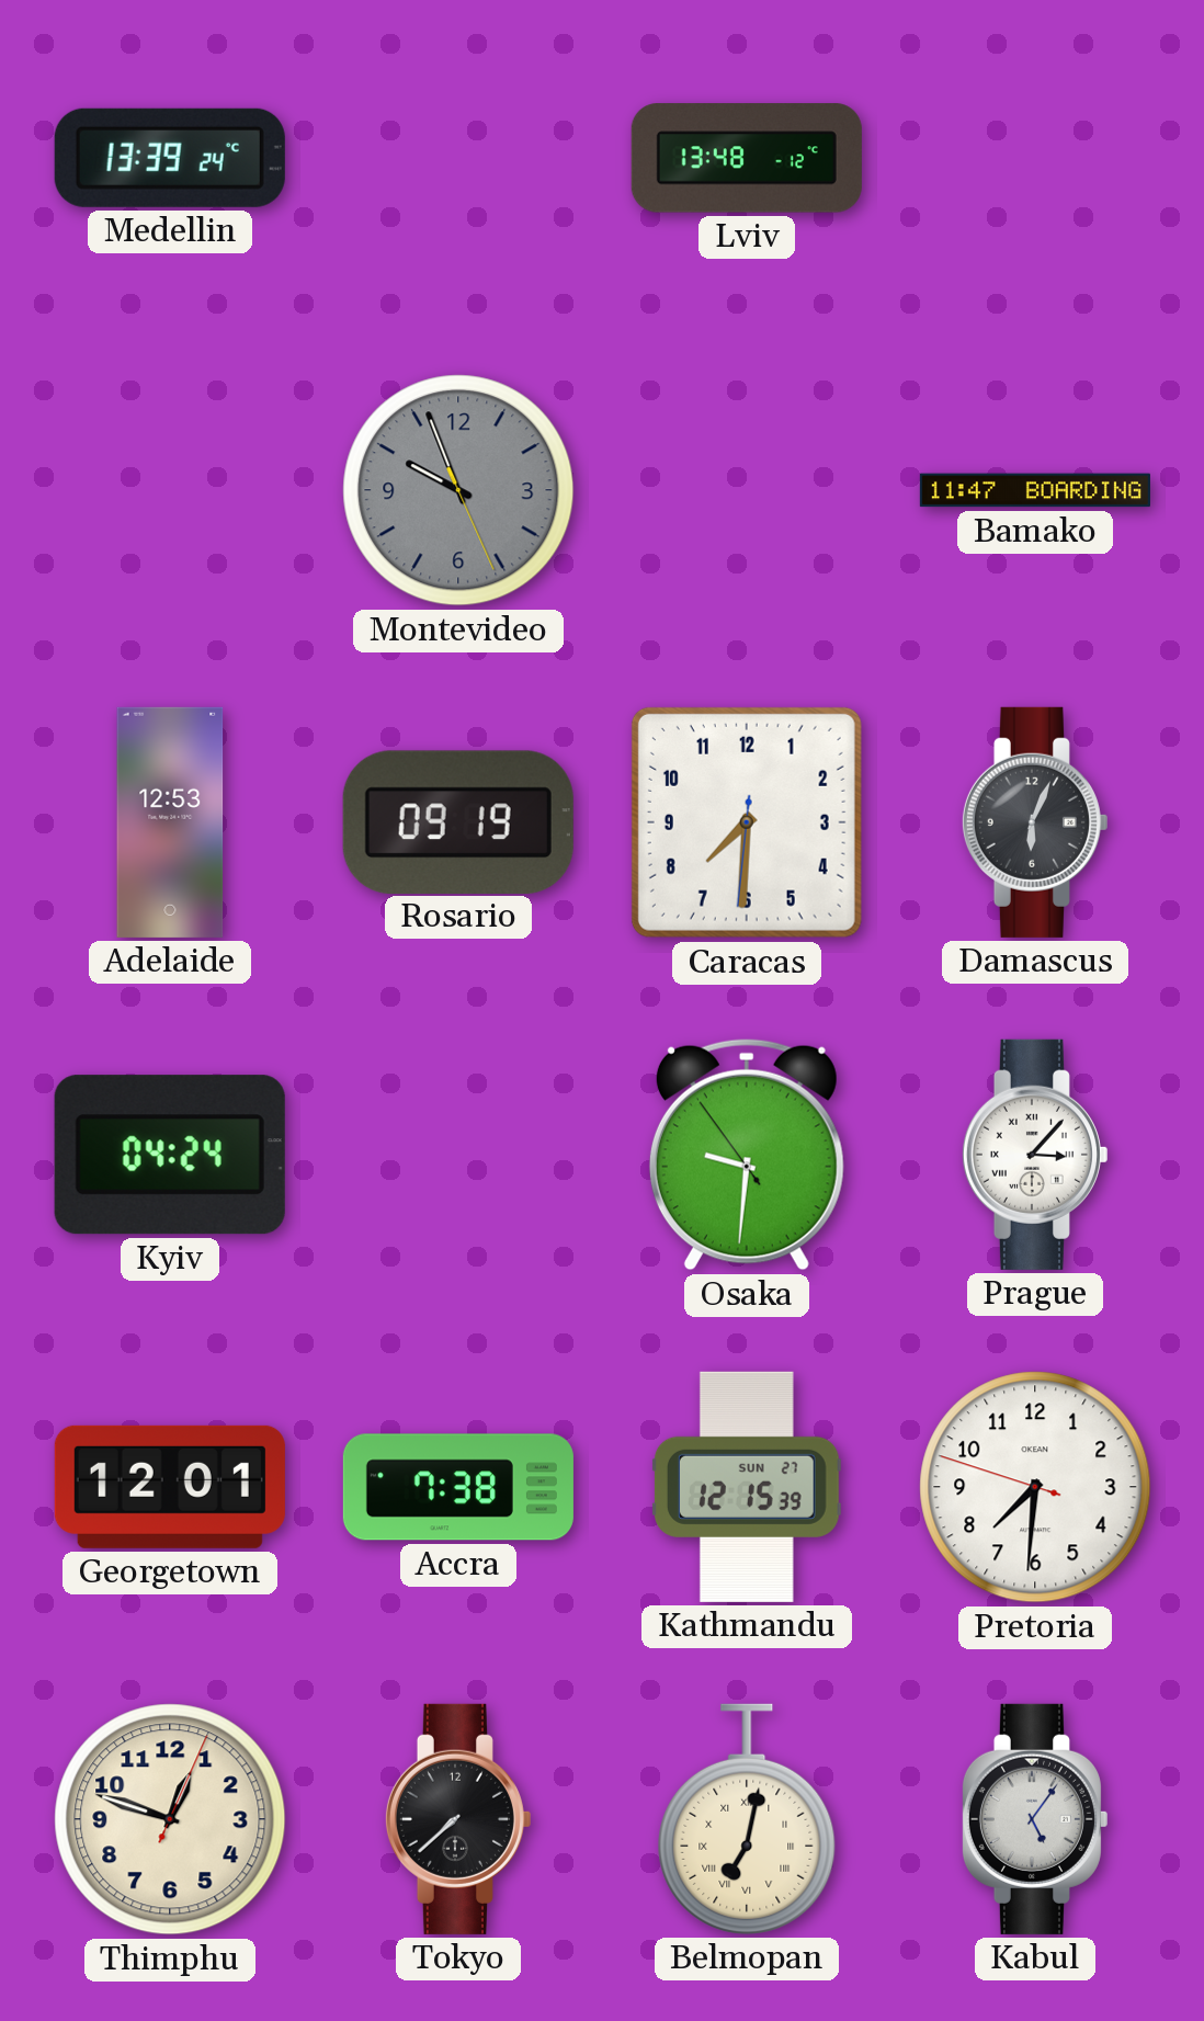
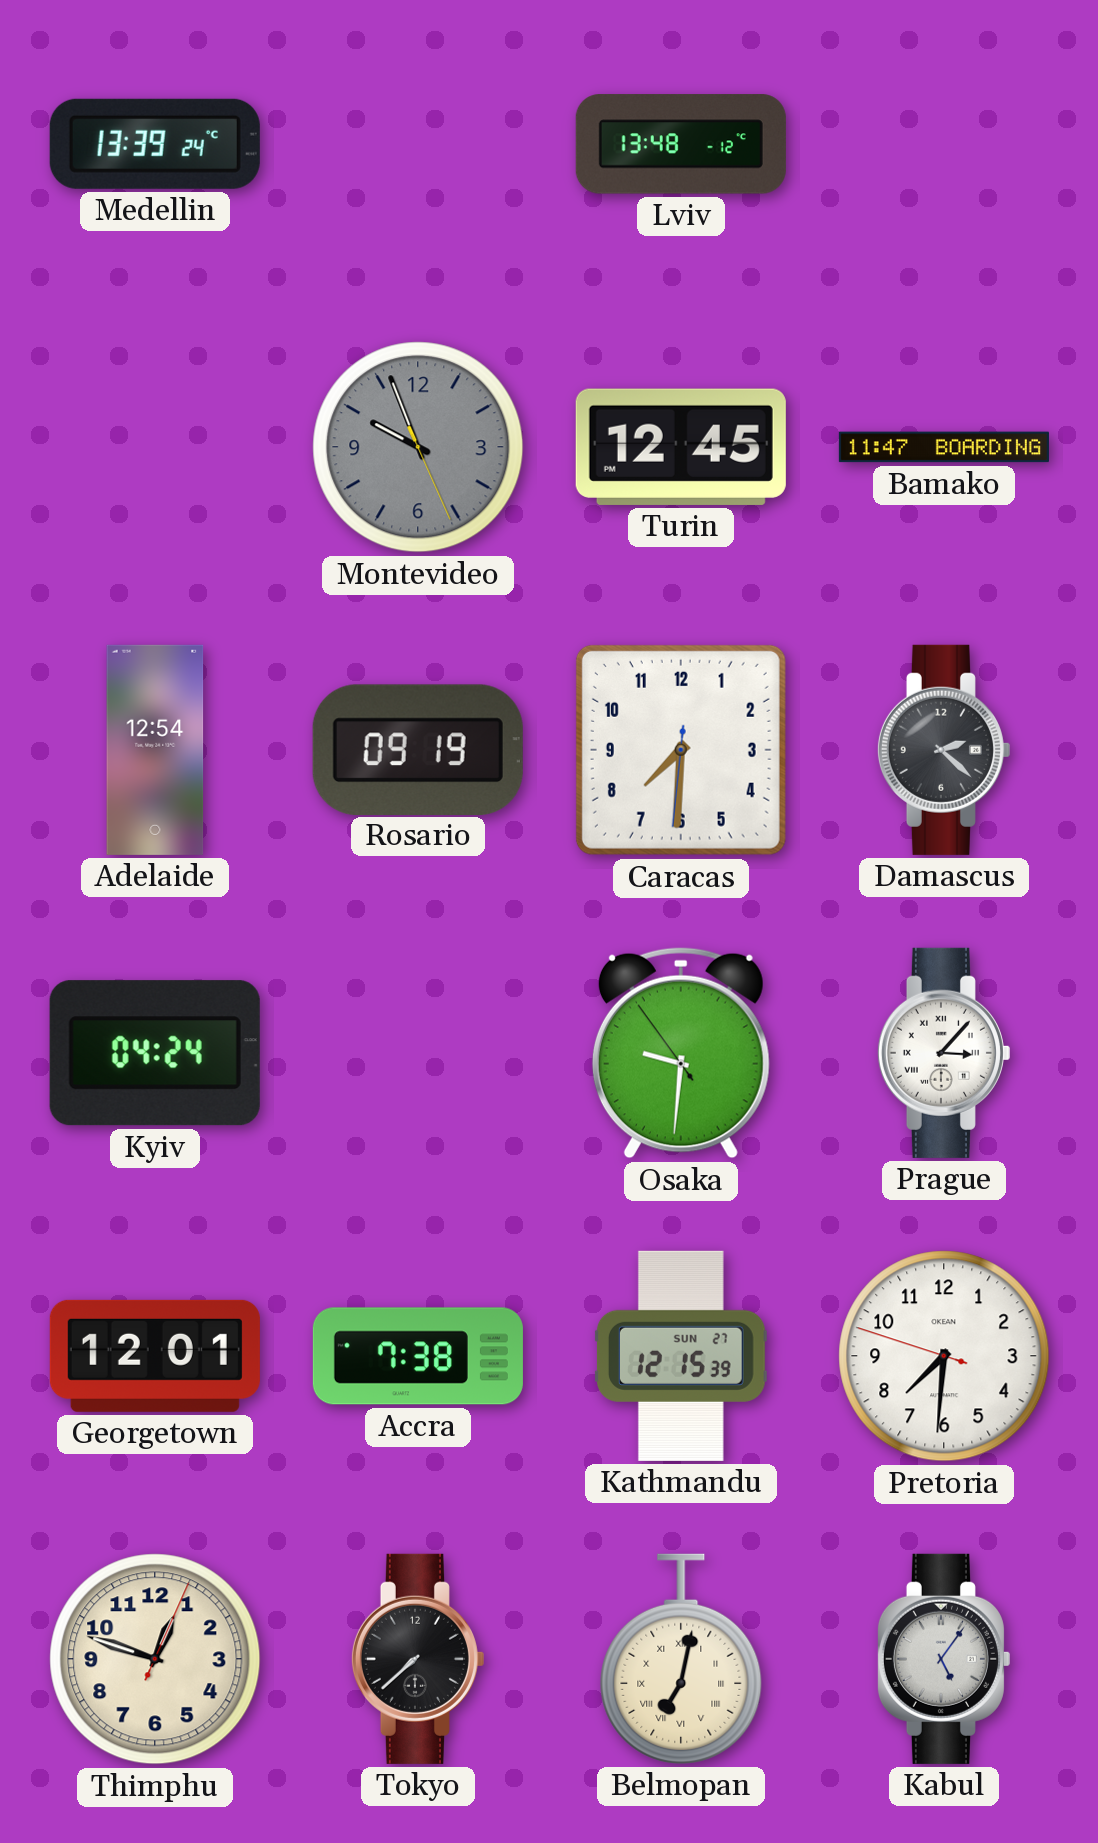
Turin: none -> 12:45
Adelaide: 12:53 -> 12:54
Damascus: 6:04 -> 2:22
